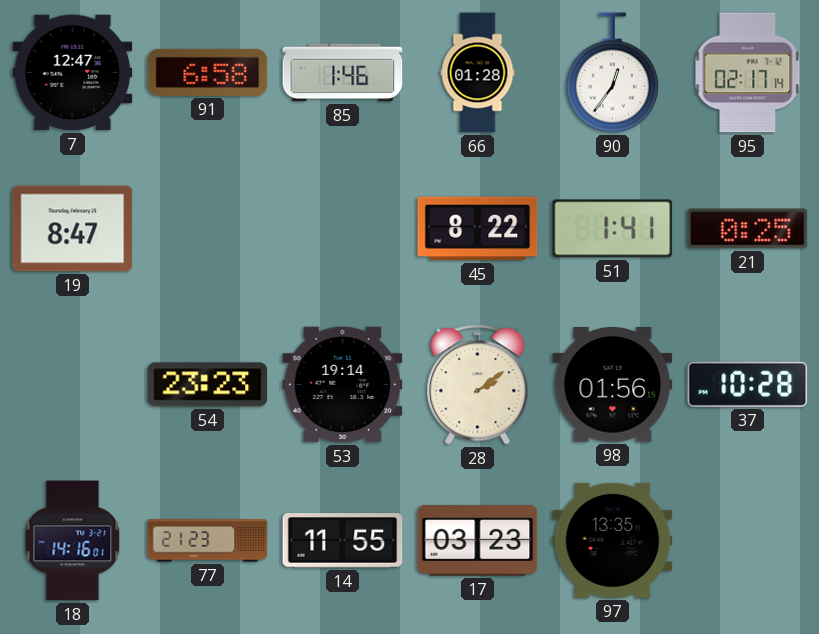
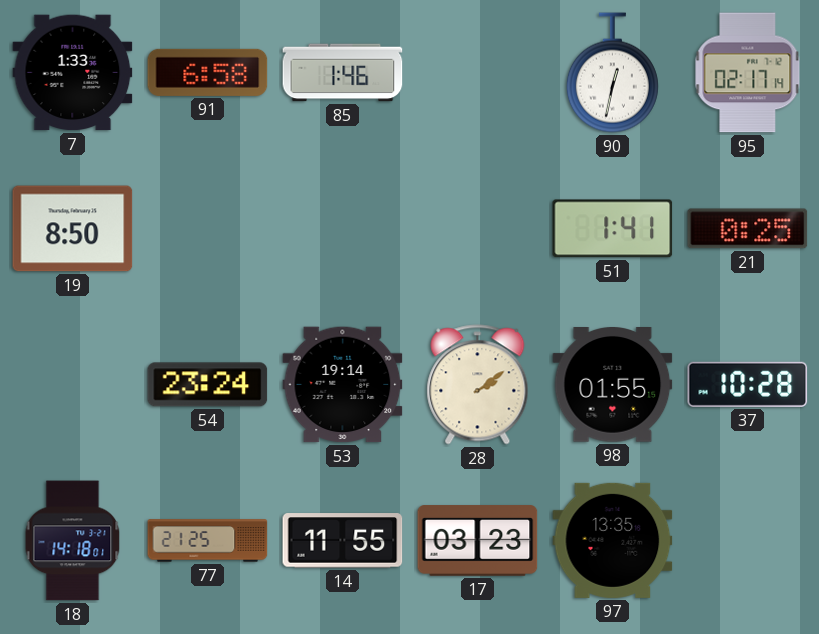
7: 12:47 -> 1:33
66: 01:28 -> none
90: 12:36 -> 12:32
19: 8:47 -> 8:50
45: 8:22 -> none
54: 23:23 -> 23:24
98: 01:56 -> 01:55
18: 14:16 -> 14:18
77: 21:23 -> 21:25
